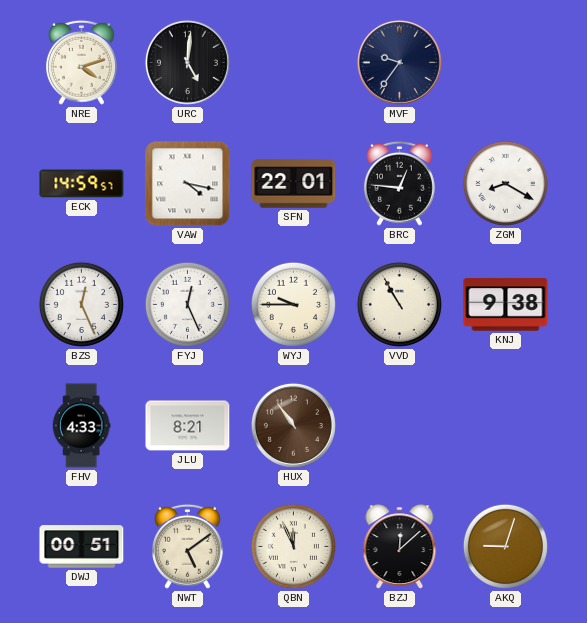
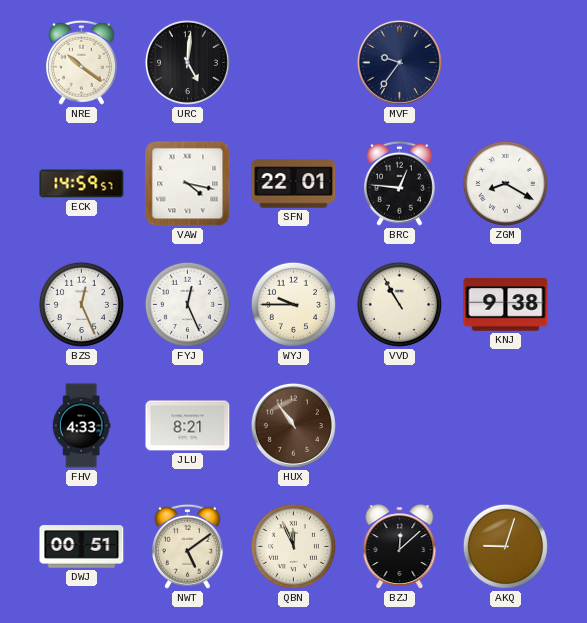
NRE: 4:12 -> 10:21
